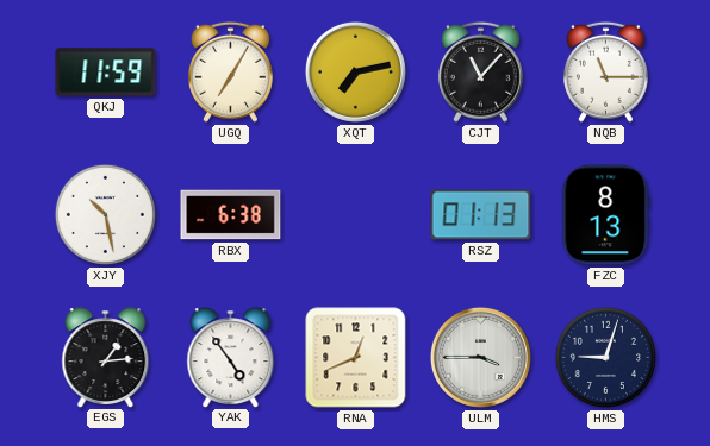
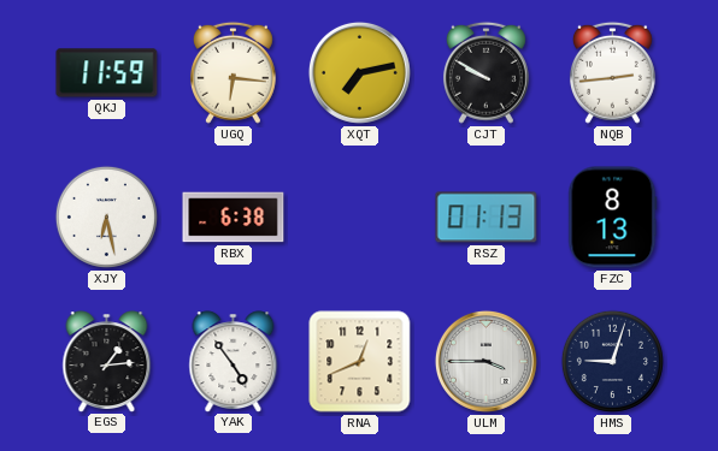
UGQ: 7:05 -> 6:16
CJT: 11:07 -> 9:50
NQB: 11:15 -> 2:44
XJY: 10:28 -> 6:28
